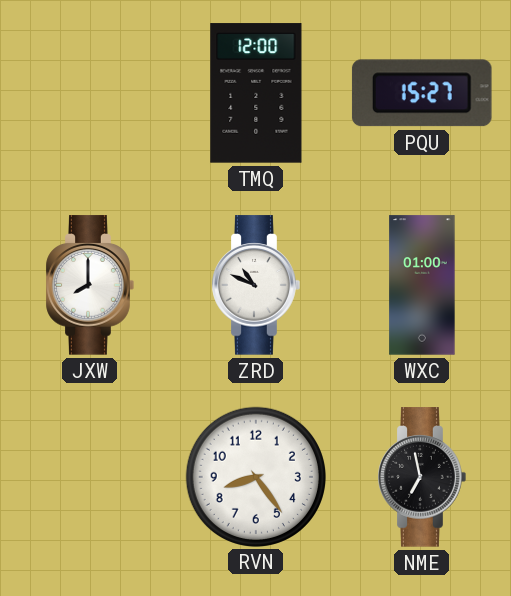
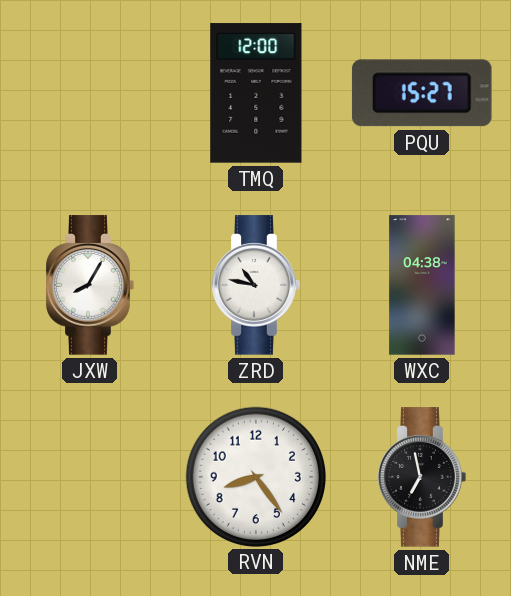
JXW: 8:00 -> 8:05
ZRD: 10:49 -> 10:47
WXC: 01:00 -> 04:38
